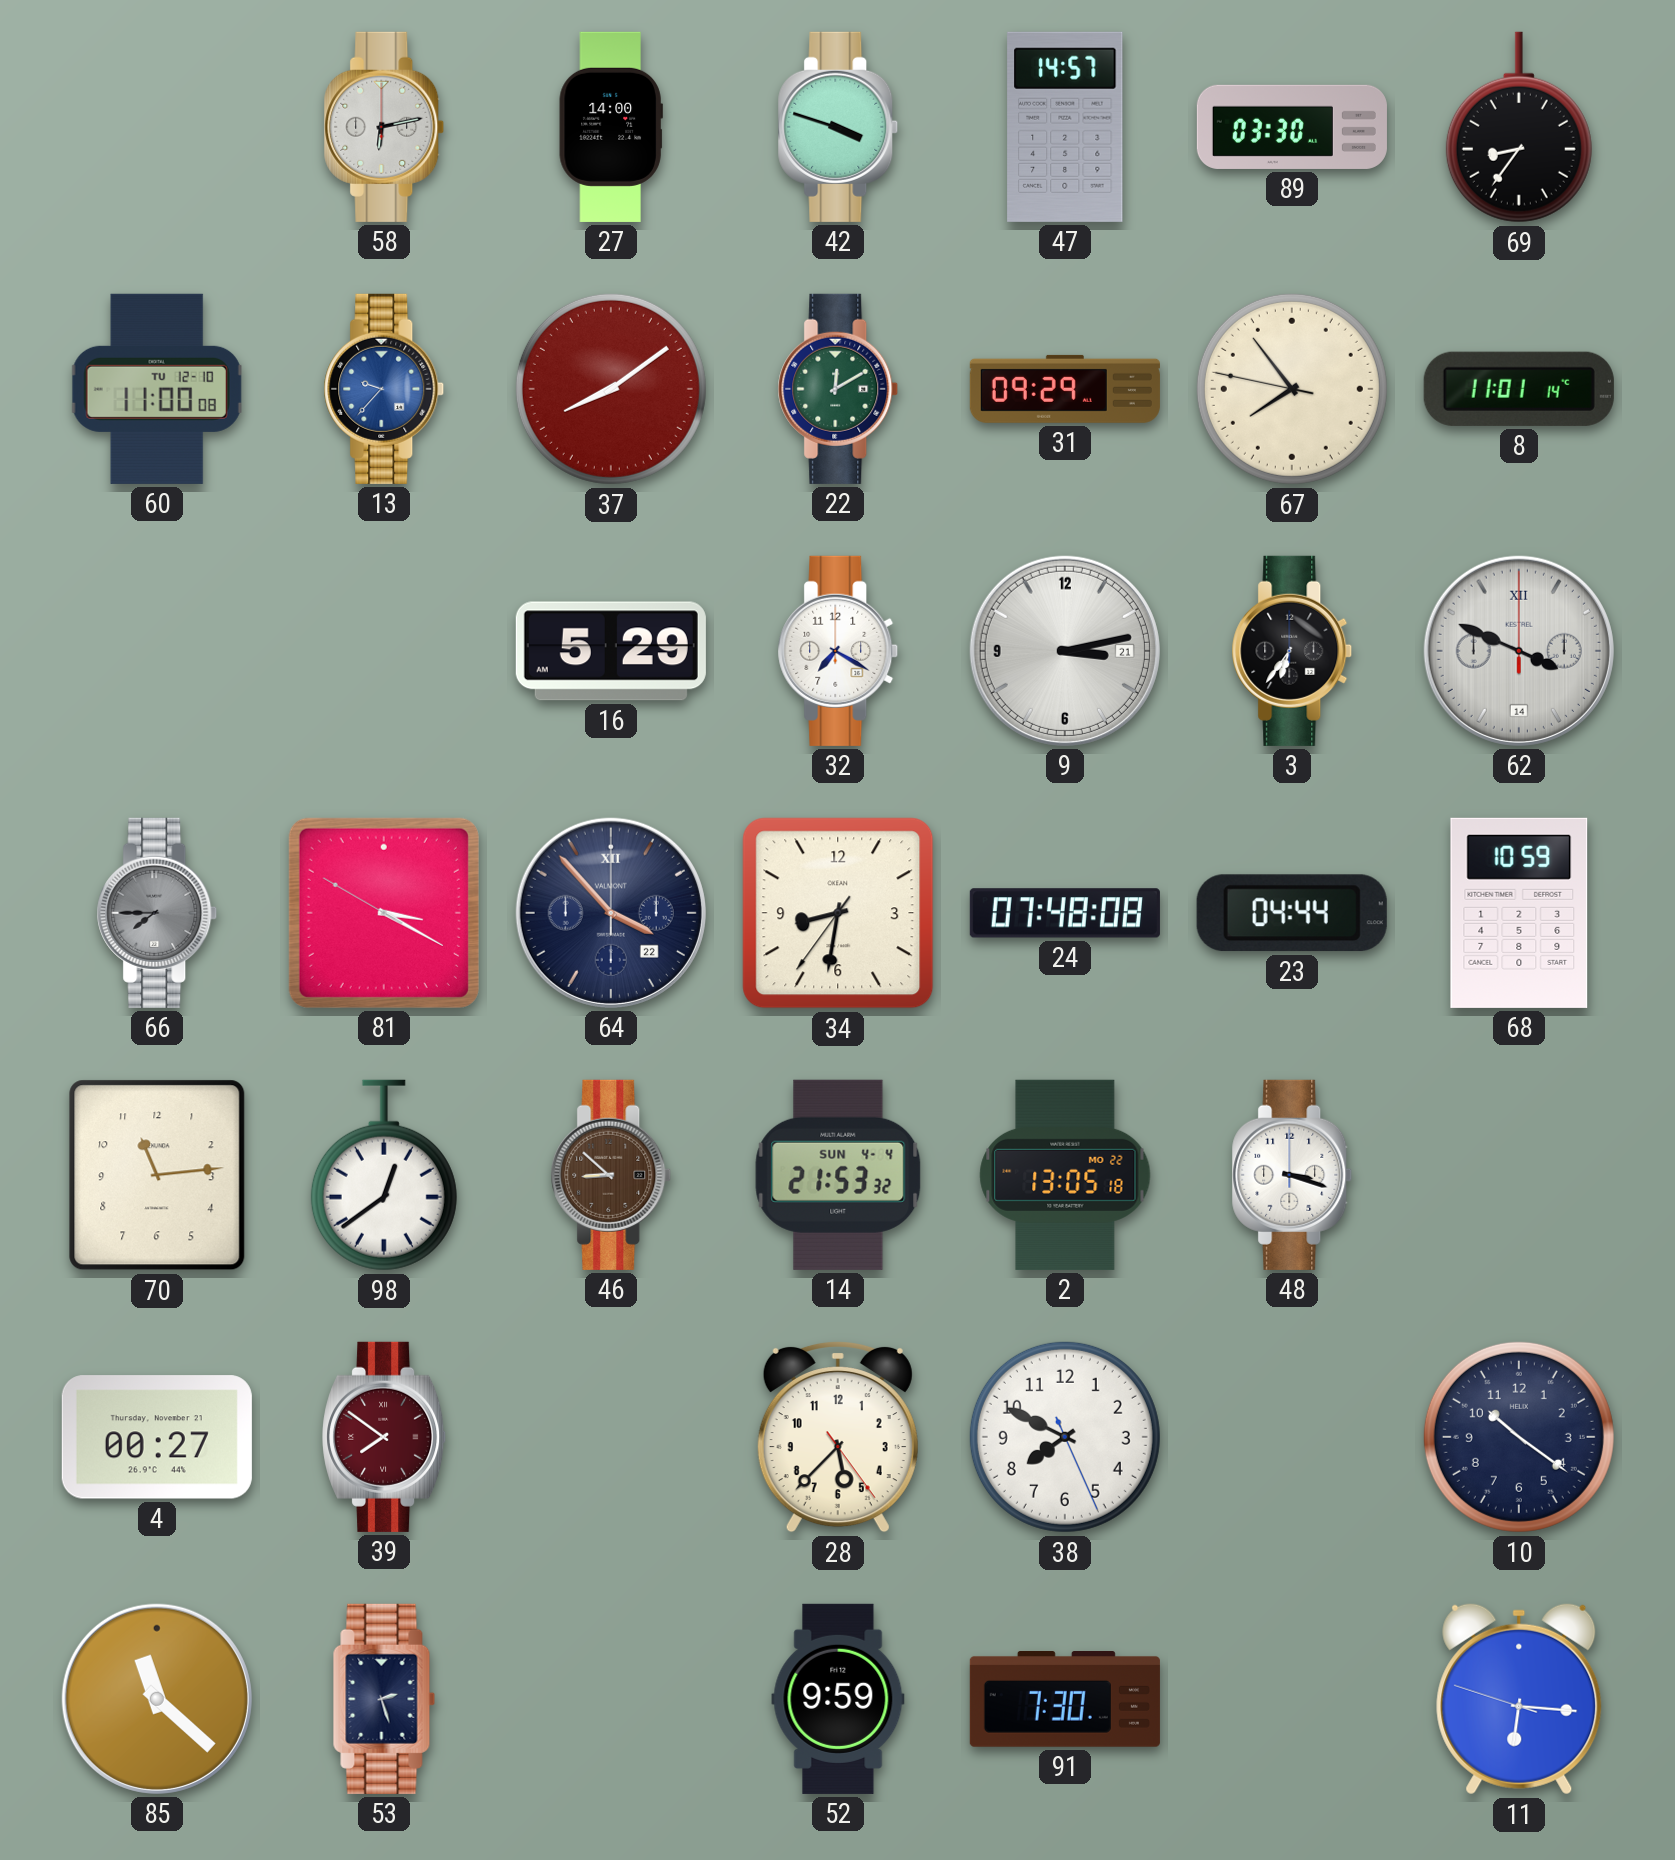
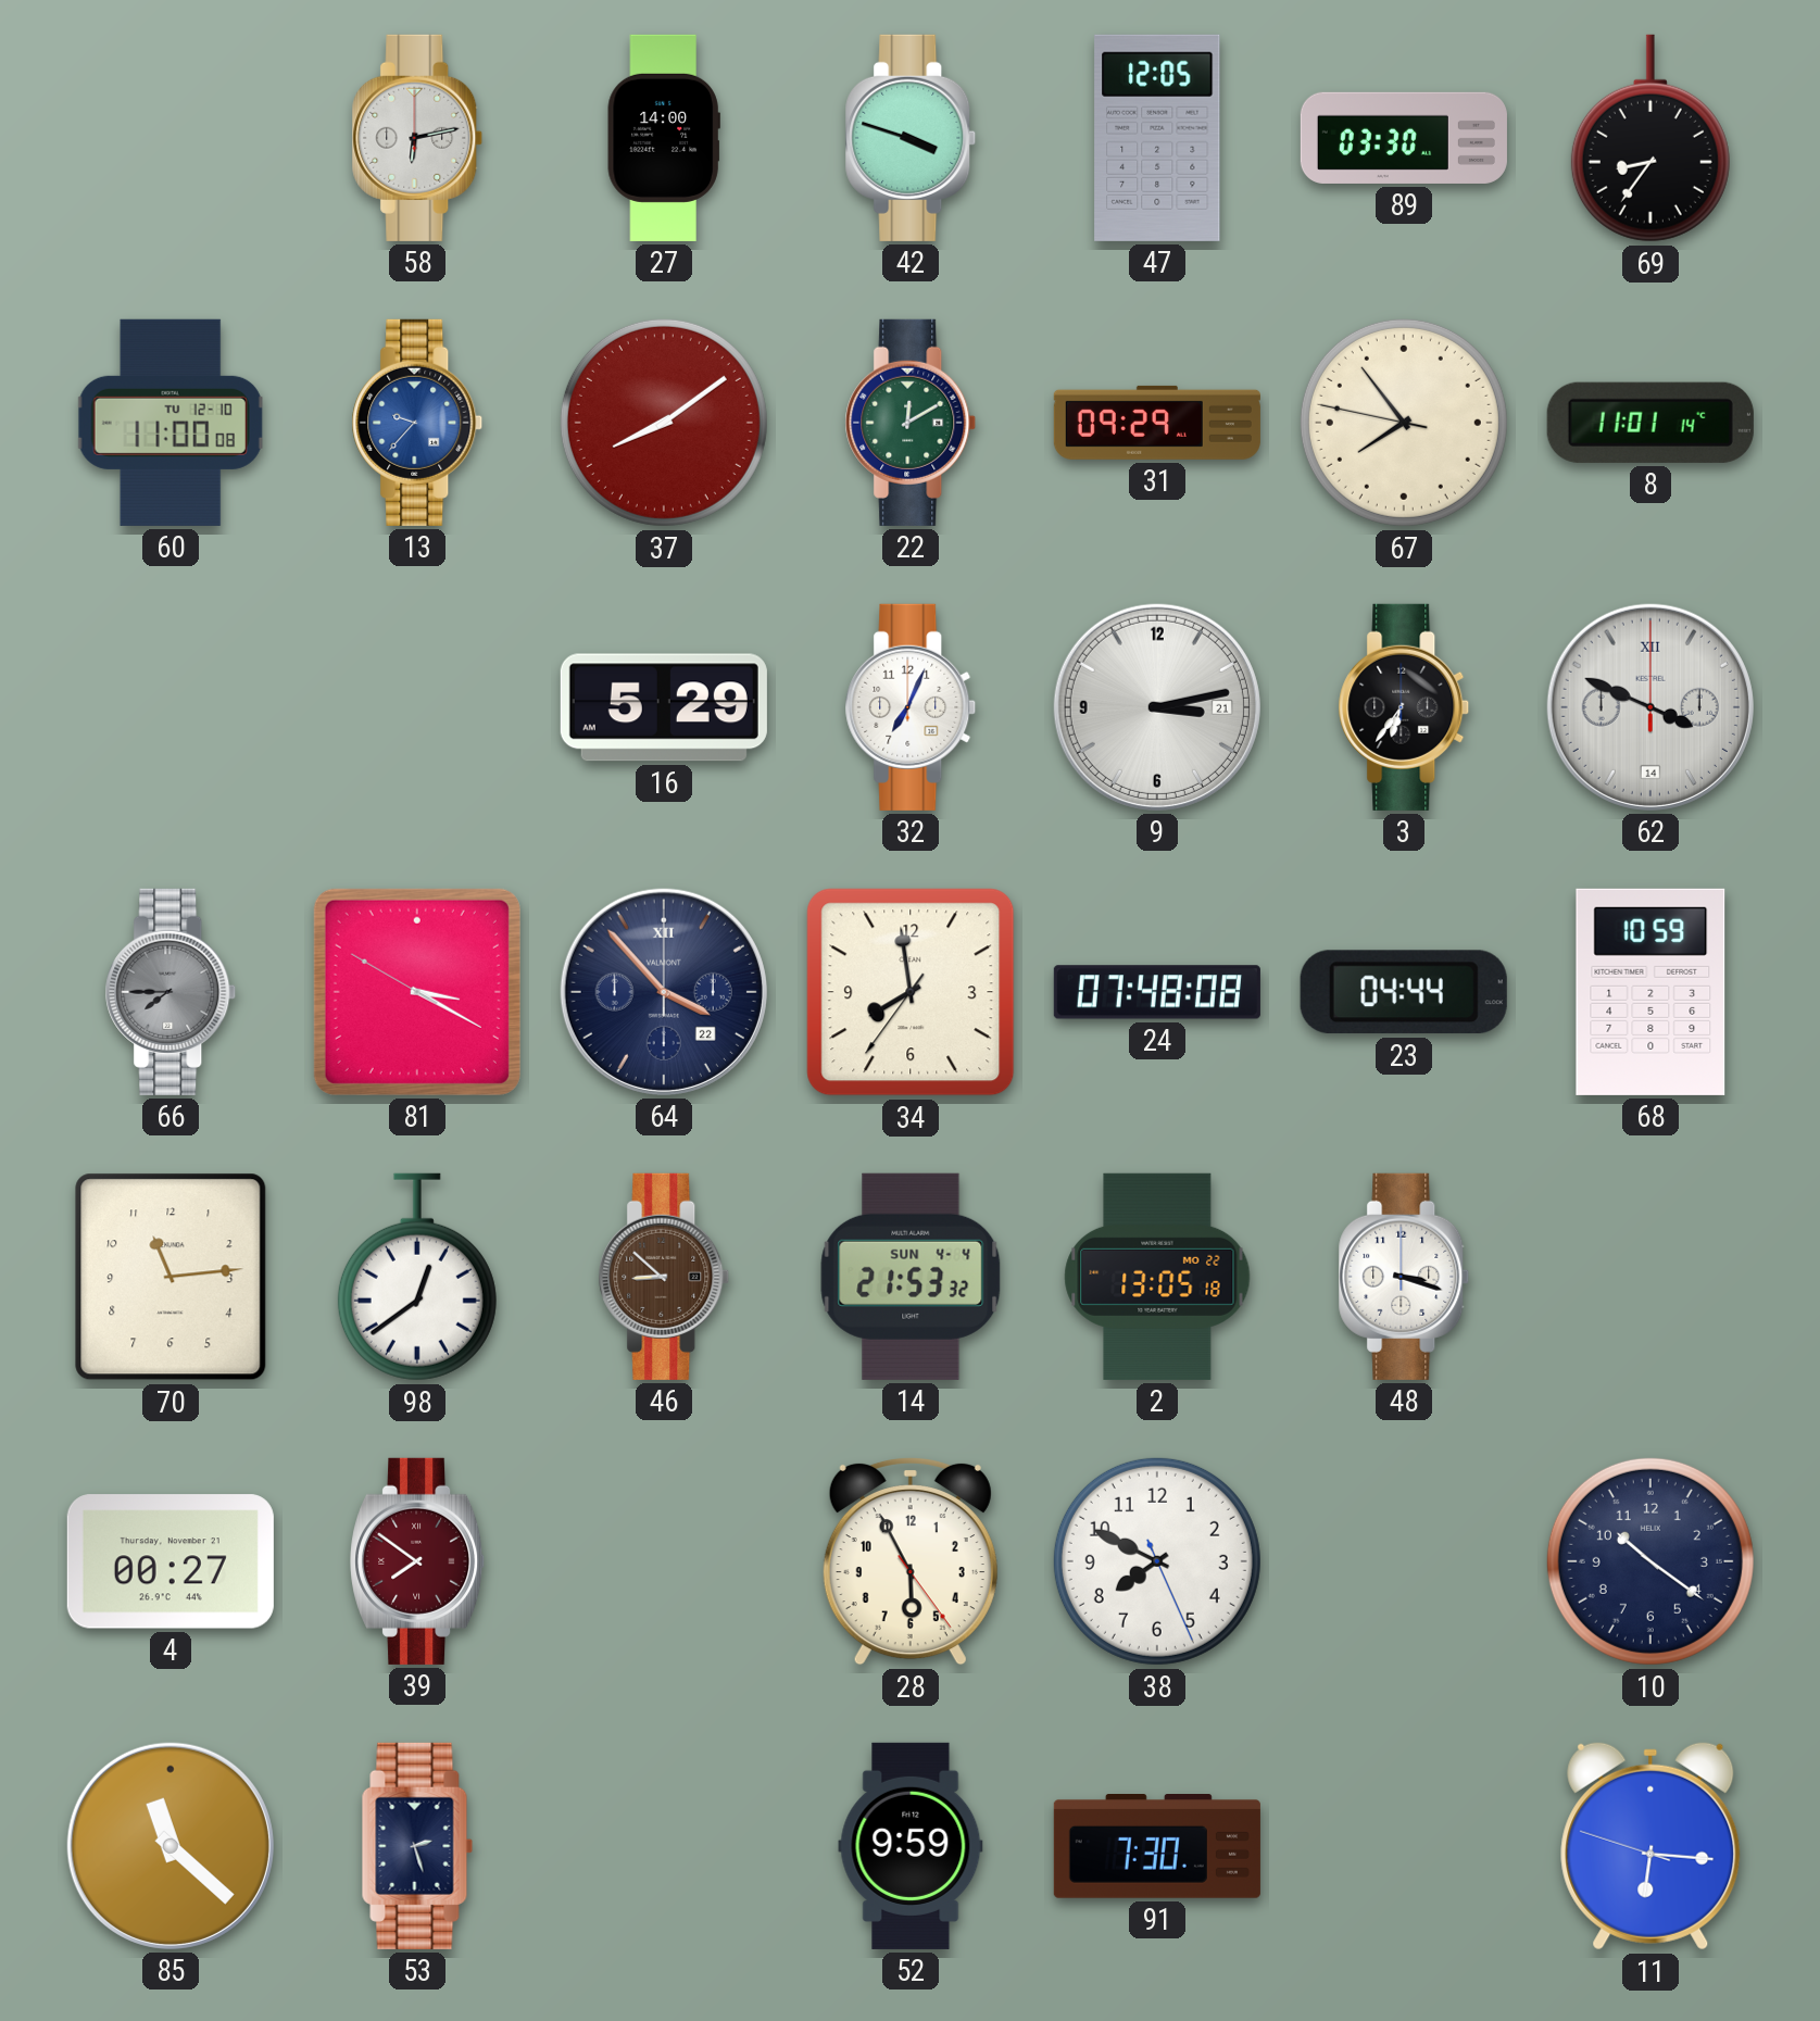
47: 14:57 -> 12:05
32: 7:20 -> 7:04
34: 8:31 -> 7:58
28: 5:37 -> 5:55
